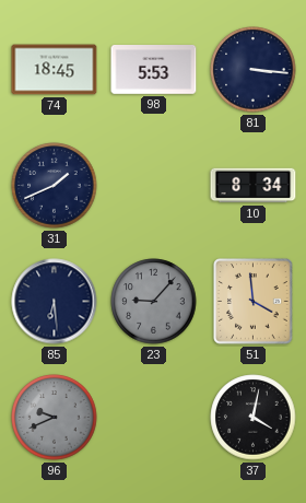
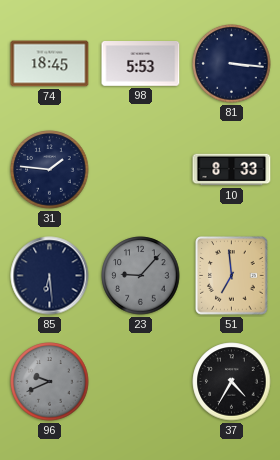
31: 1:41 -> 1:46
10: 8:34 -> 8:33
51: 3:59 -> 6:59
37: 4:02 -> 4:35
